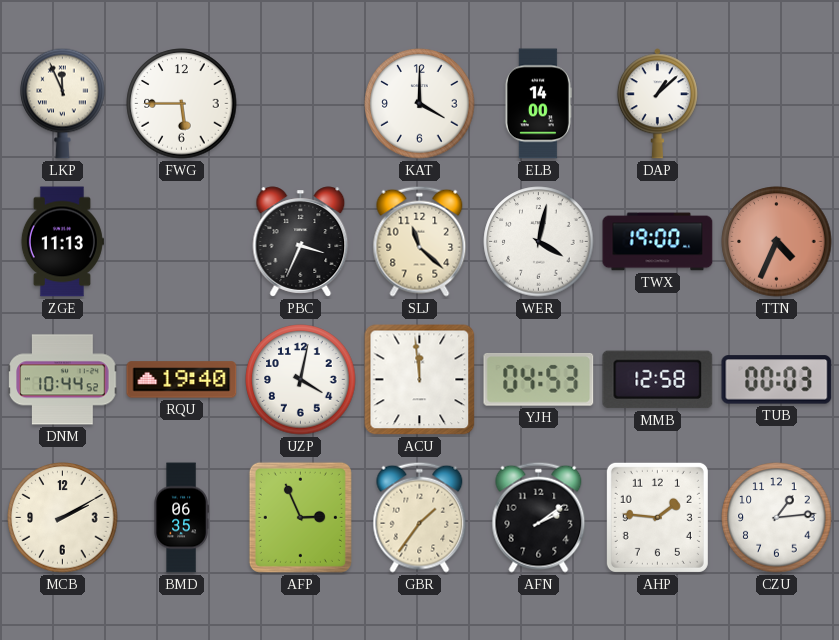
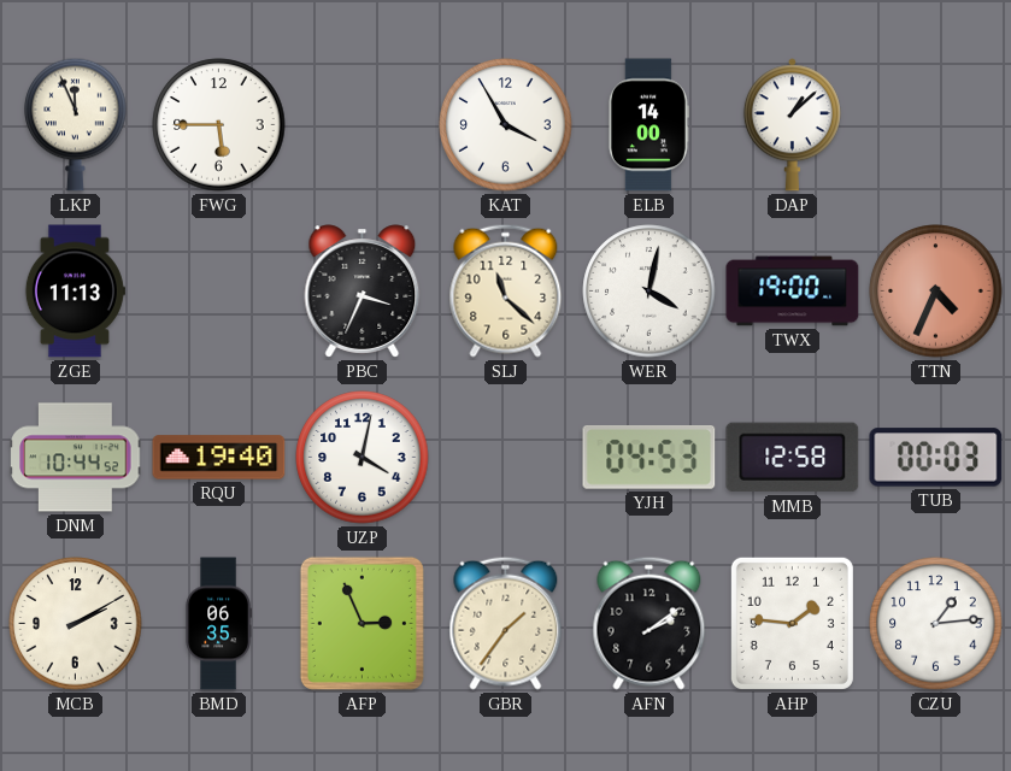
KAT: 4:00 -> 3:55
ACU: 11:59 -> none
